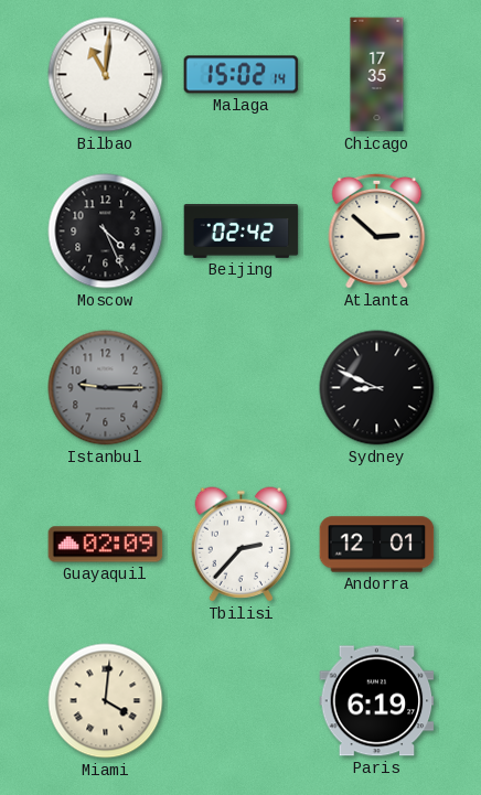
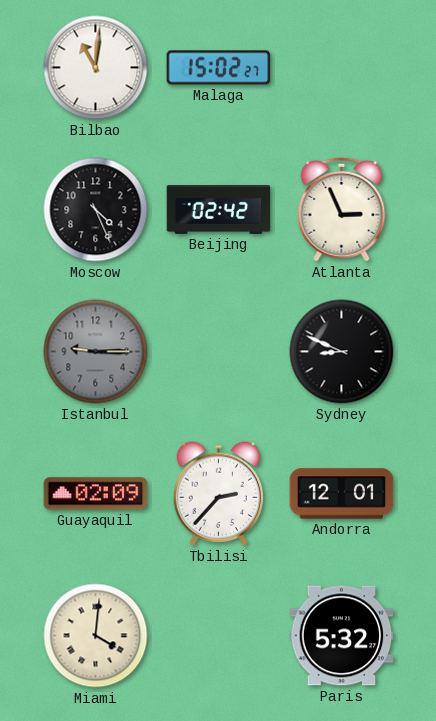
Malaga: 15:02:14 -> 15:02:27
Chicago: 17:35 -> none
Atlanta: 2:52 -> 2:56
Paris: 6:19 -> 5:32
